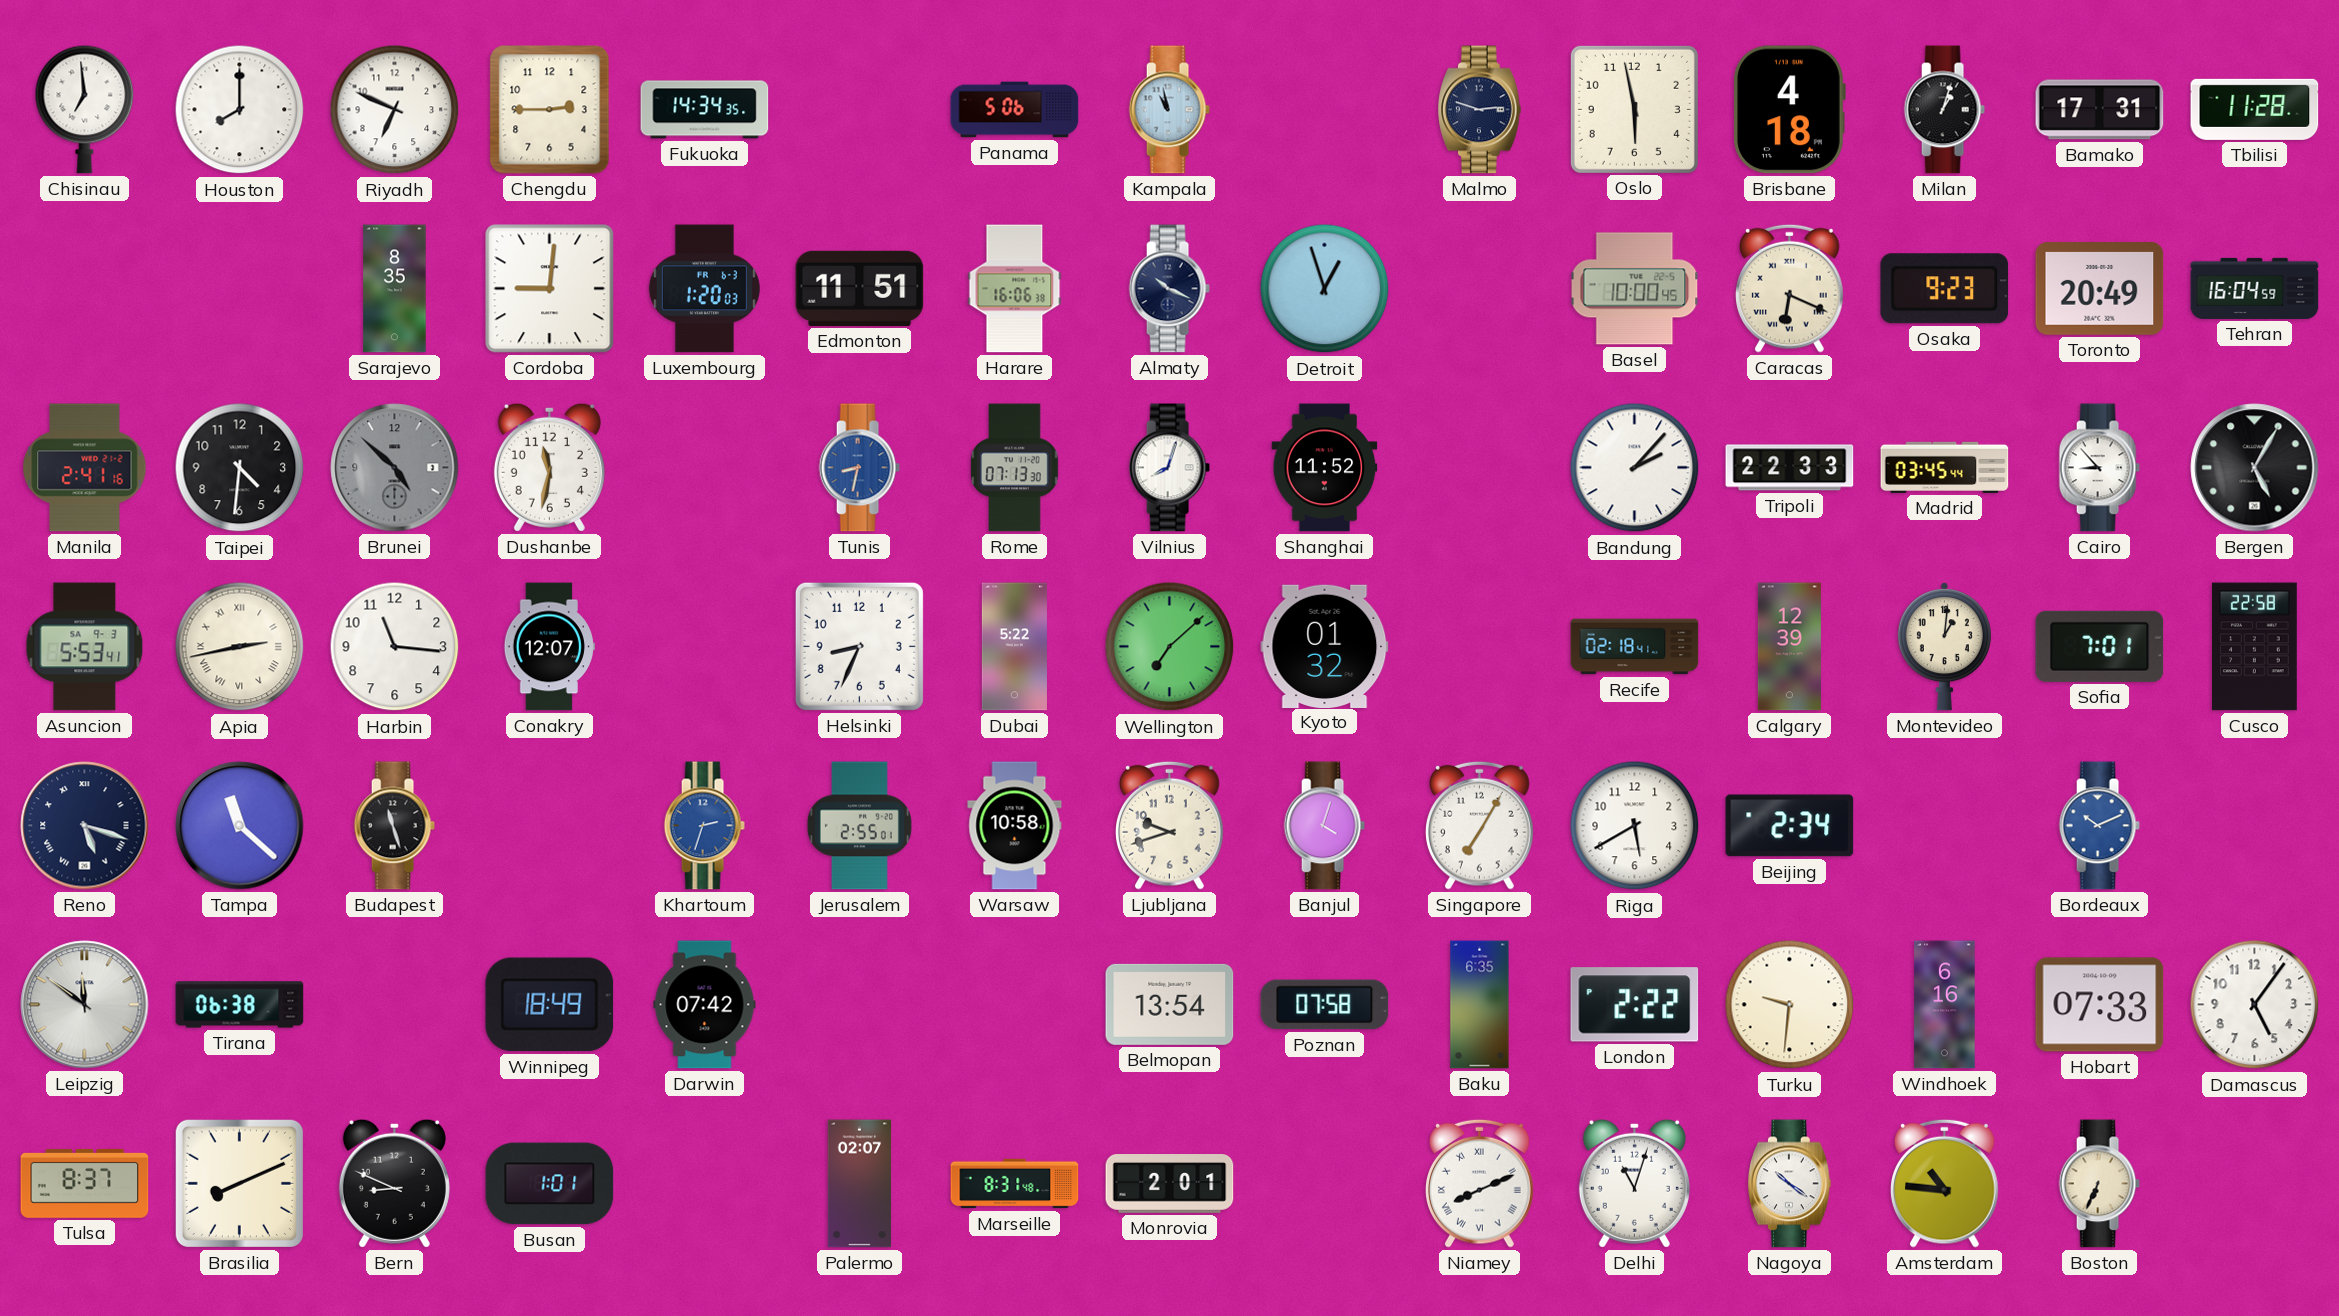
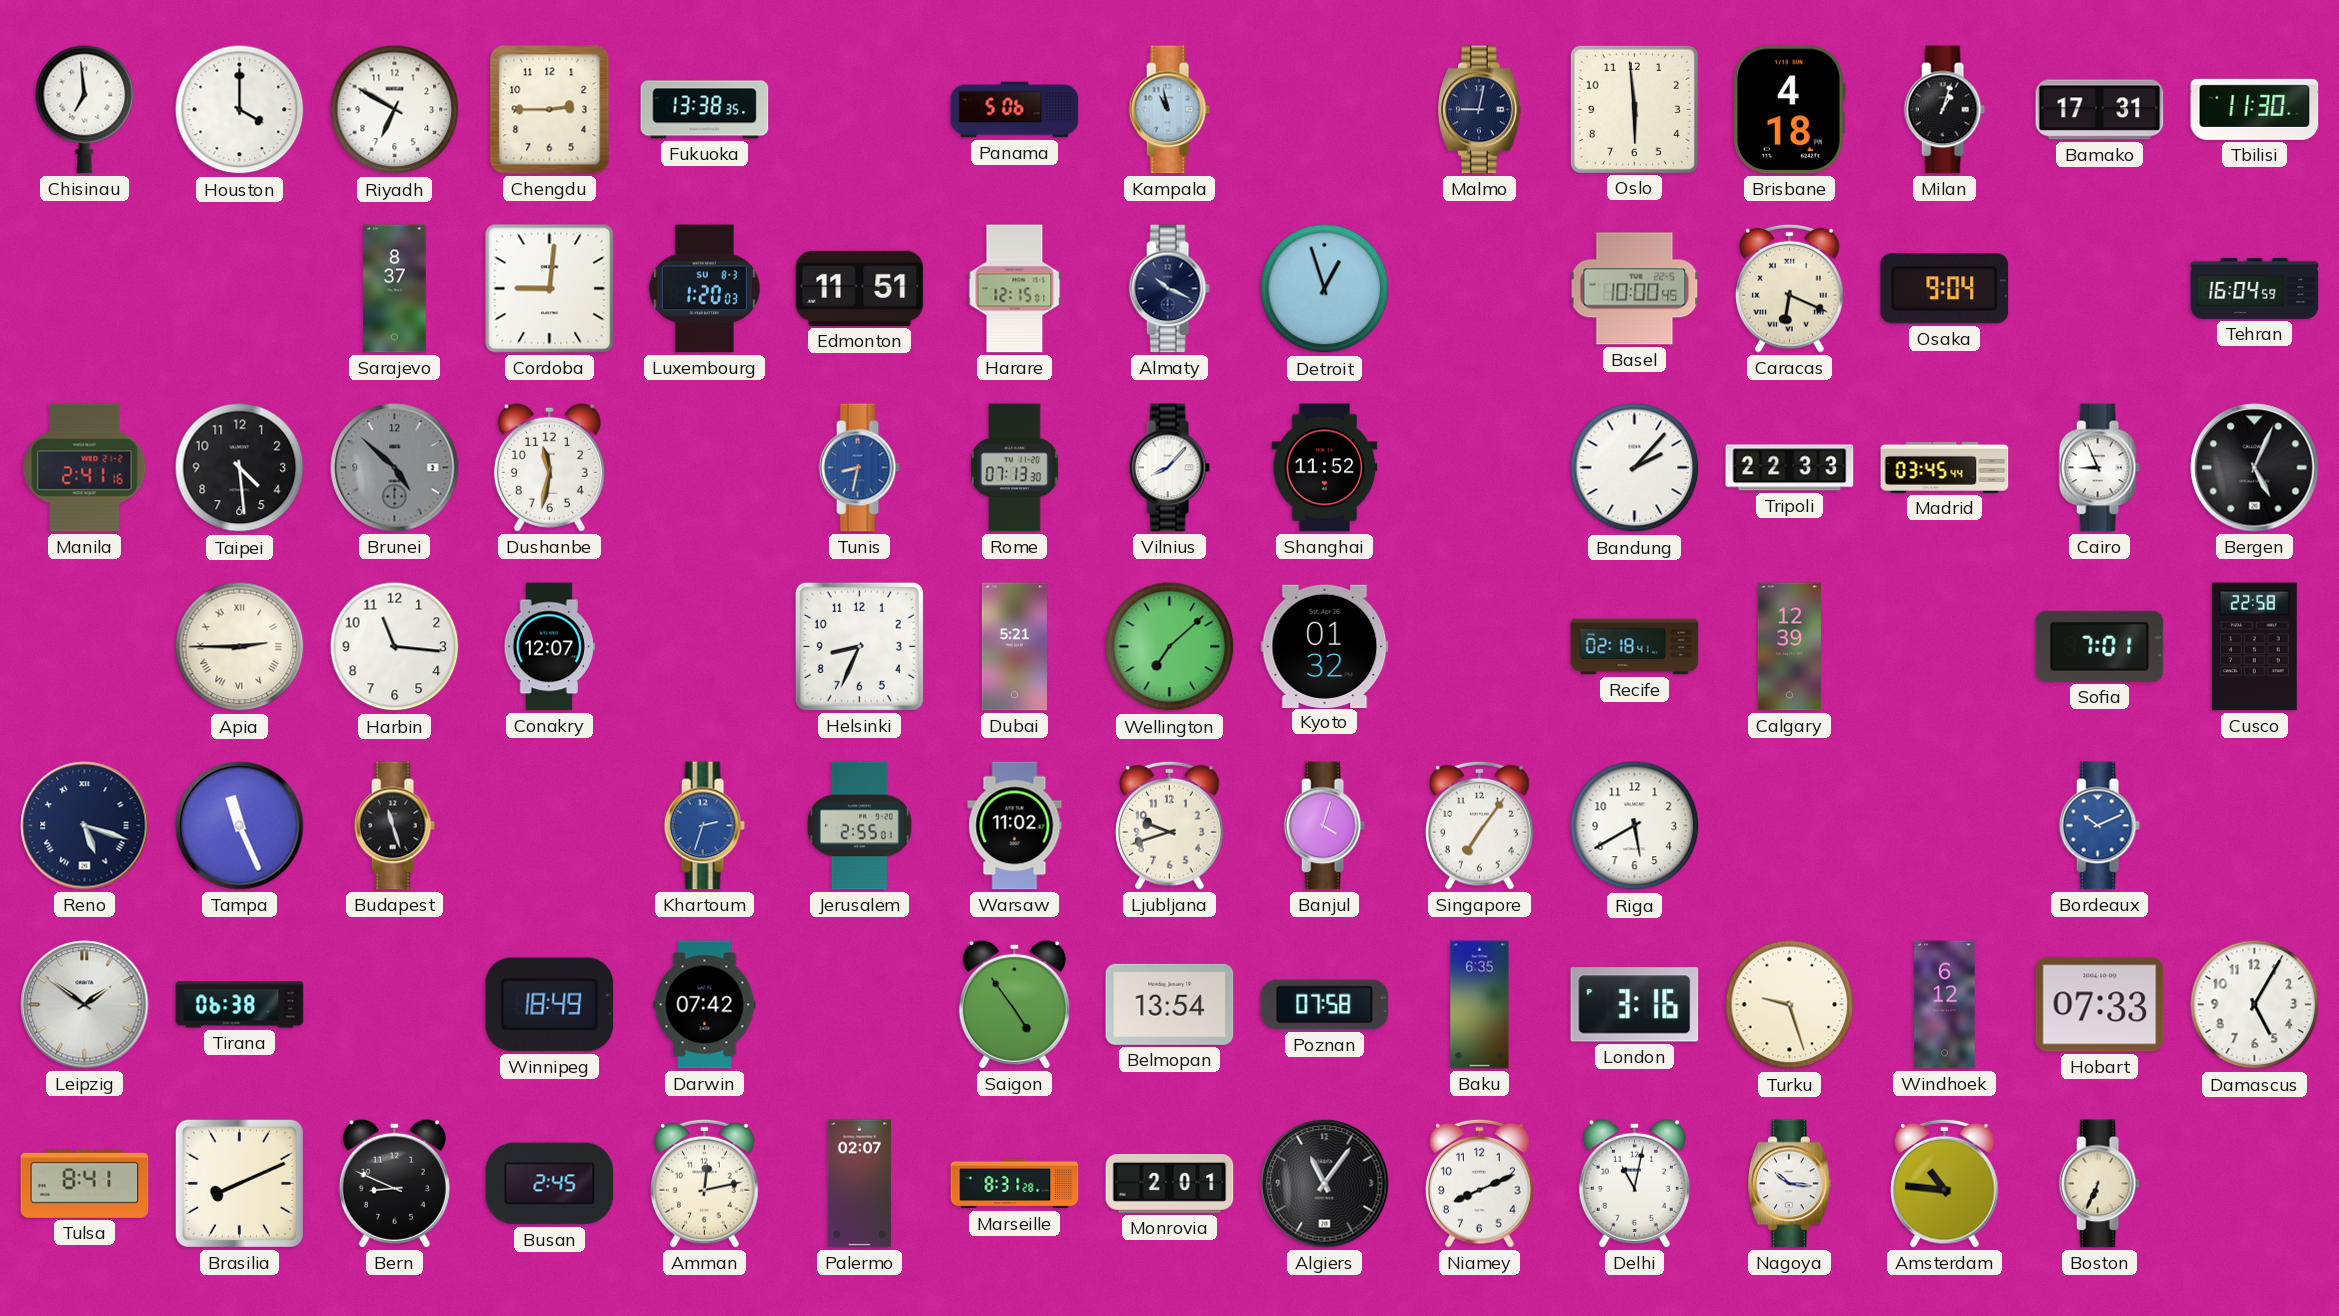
Houston: 8:00 -> 4:00
Riyadh: 6:49 -> 6:50
Fukuoka: 14:34 -> 13:38
Malmo: 2:48 -> 9:02
Oslo: 5:58 -> 5:59
Tbilisi: 11:28 -> 11:30
Sarajevo: 8:35 -> 8:37
Luxembourg date: FR 6-3 -> SU 8-3
Harare: 16:06 -> 12:15
Osaka: 9:23 -> 9:04
Toronto: 20:49 -> none
Taipei: 4:31 -> 4:29
Vilnius: 8:03 -> 8:07
Cairo: 8:53 -> 8:56
Bergen: 5:05 -> 5:04
Asuncion: 5:53 -> none
Apia: 2:43 -> 2:45
Dubai: 5:22 -> 5:21
Montevideo: 1:01 -> none
Tampa: 11:22 -> 11:26
Warsaw: 10:58 -> 11:02
Singapore: 7:05 -> 7:06
Beijing: 2:34 -> none
Leipzig: 11:51 -> 1:51
Saigon: none -> 4:54
London: 2:22 -> 3:16
Turku: 9:31 -> 9:27
Windhoek: 6:16 -> 6:12
Damascus: 5:06 -> 5:05
Tulsa: 8:37 -> 8:41
Busan: 1:01 -> 2:45
Amman: none -> 12:13
Marseille: 8:31:48 -> 8:31:28
Algiers: none -> 11:06
Niamey numerals: Roman -> Arabic
Delhi: 11:03 -> 11:02
Nagoya: 10:21 -> 10:16
